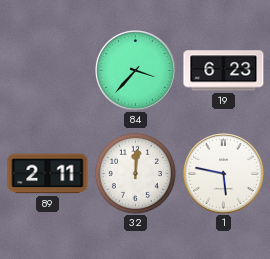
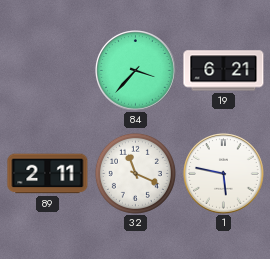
19: 6:23 -> 6:21
32: 12:01 -> 11:19
